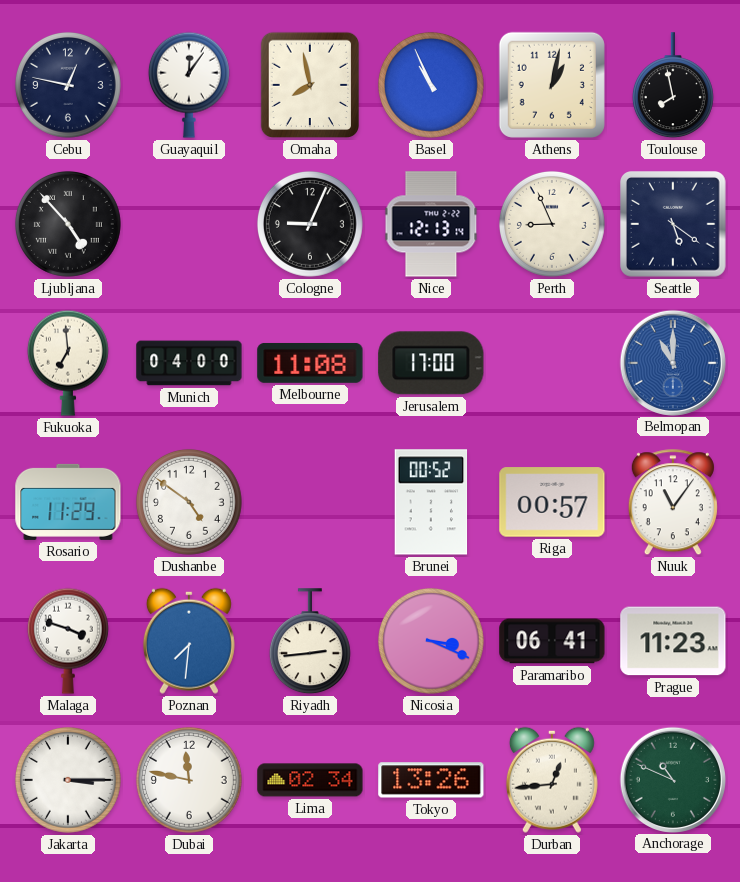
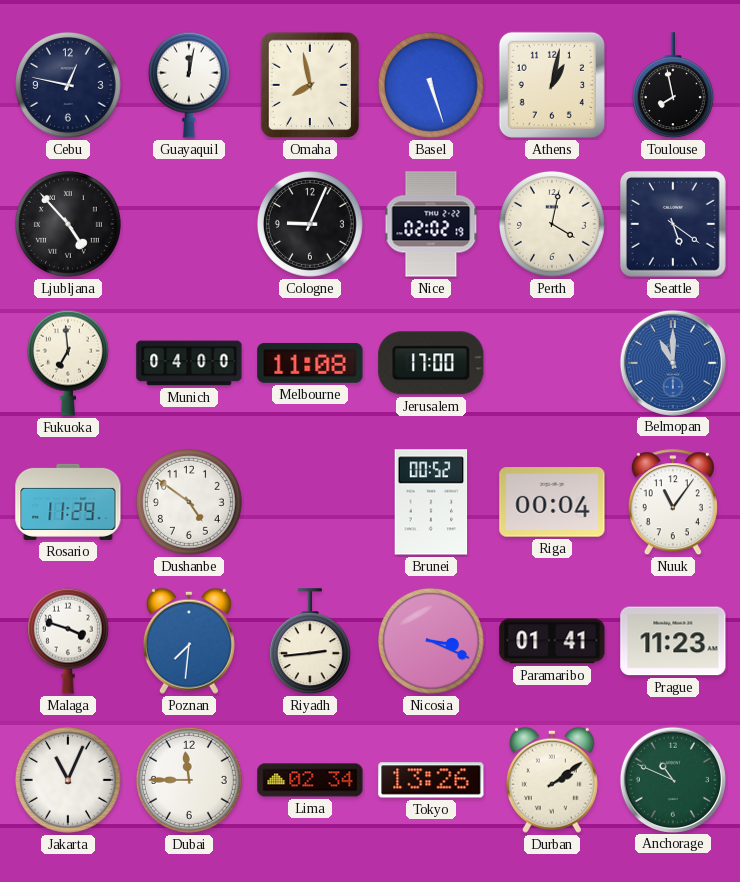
Guayaquil: 12:06 -> 12:02
Basel: 10:56 -> 5:27
Nice: 12:13 -> 02:02
Perth: 8:56 -> 4:02
Riga: 00:57 -> 00:04
Paramaribo: 06:41 -> 01:41
Jakarta: 3:15 -> 11:04
Dubai: 11:47 -> 11:45
Durban: 12:44 -> 2:09
